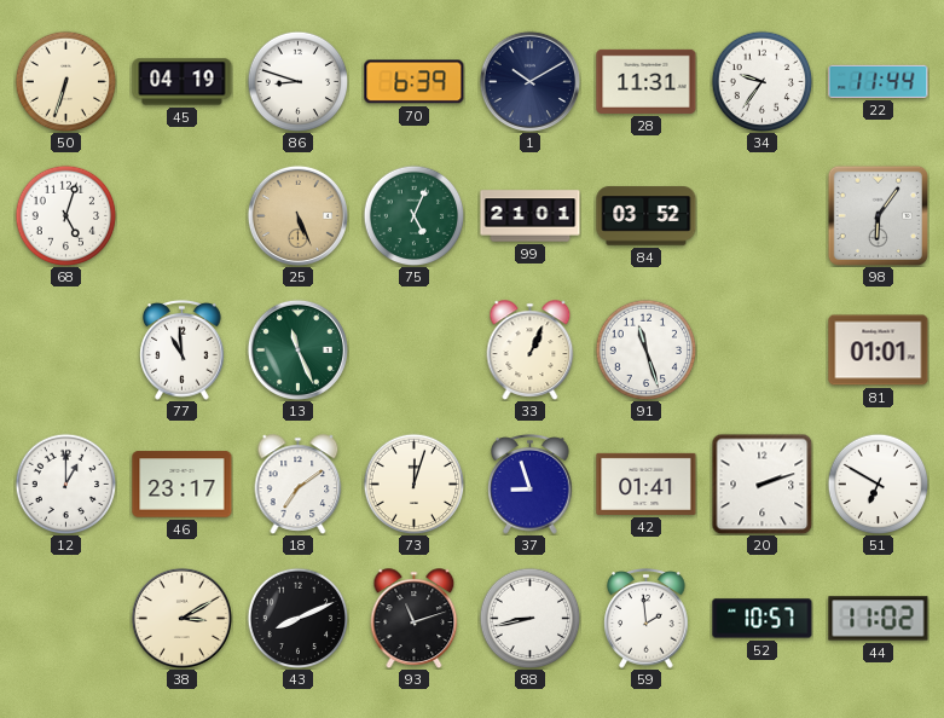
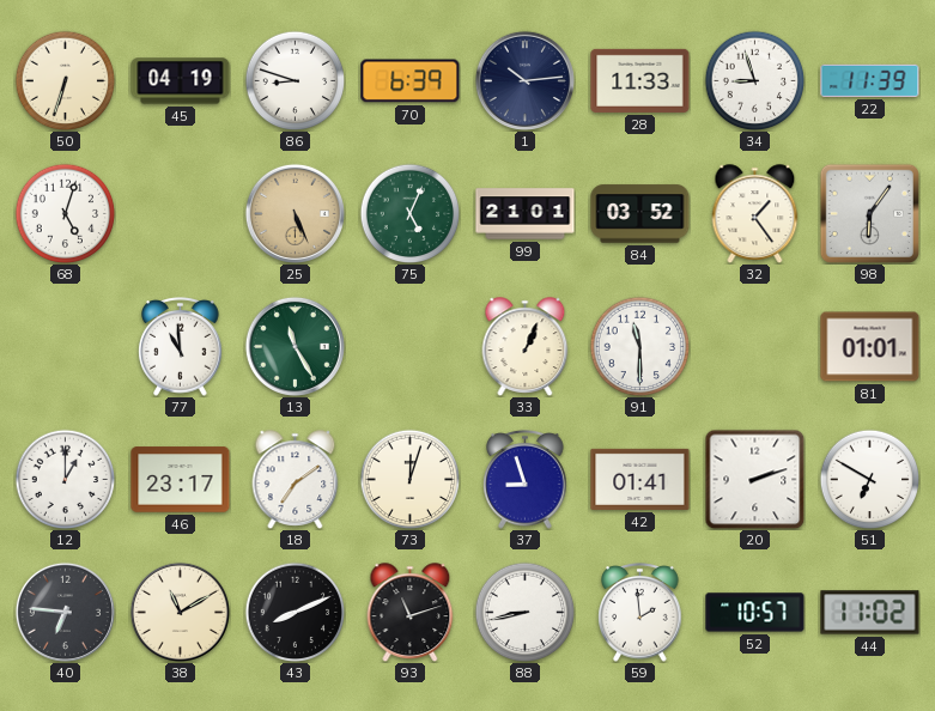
1: 10:10 -> 10:14
28: 11:31 -> 11:33
34: 9:36 -> 8:57
22: 11:44 -> 11:39
32: none -> 1:24
13: 11:26 -> 11:25
91: 11:27 -> 11:30
40: none -> 6:46
38: 3:10 -> 11:10
